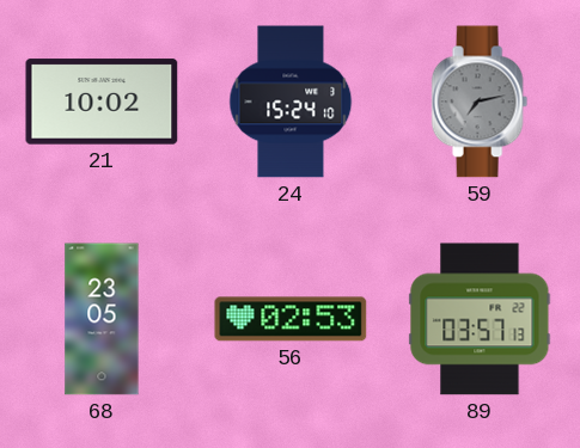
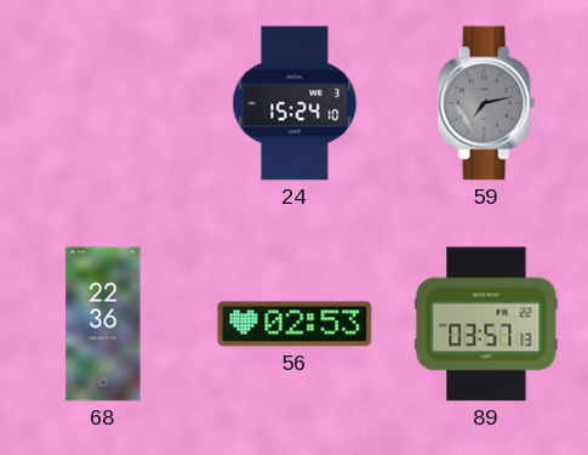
21: 10:02 -> none
68: 23:05 -> 22:36
